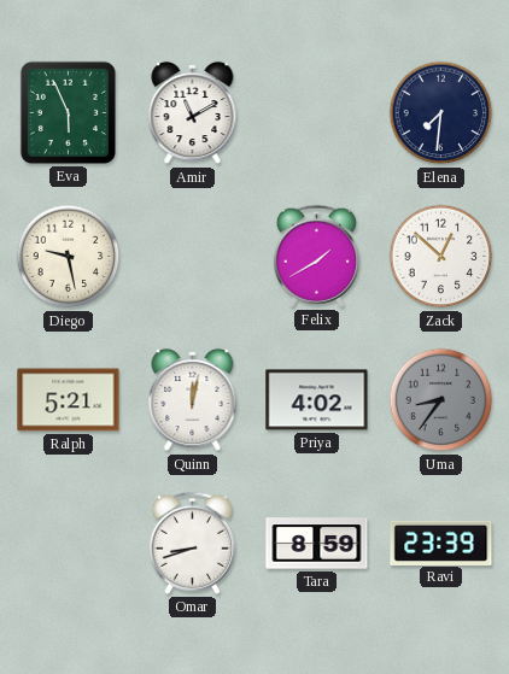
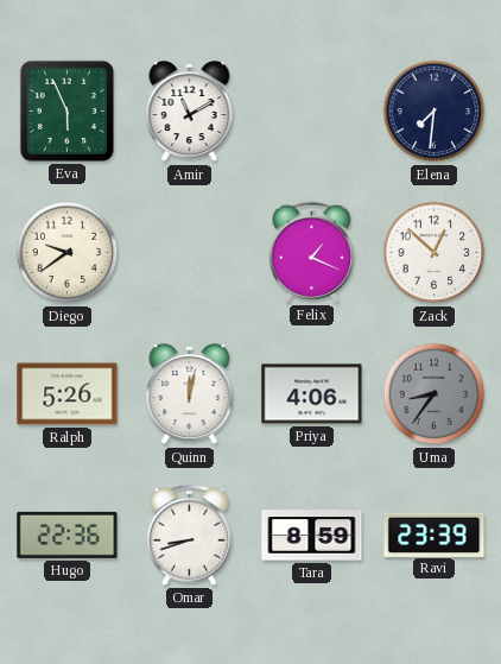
Diego: 9:28 -> 9:39
Felix: 1:40 -> 1:19
Ralph: 5:21 -> 5:26
Priya: 4:02 -> 4:06
Hugo: none -> 22:36
